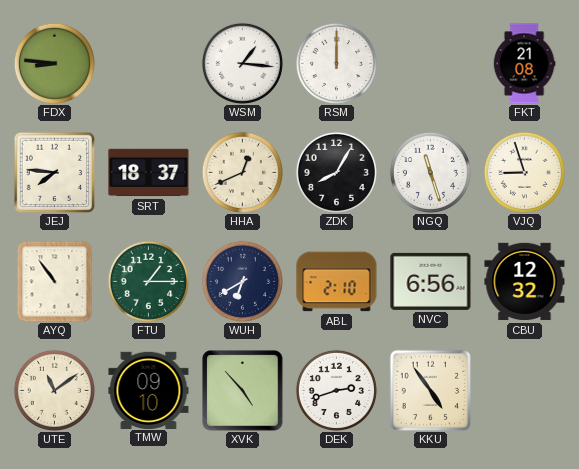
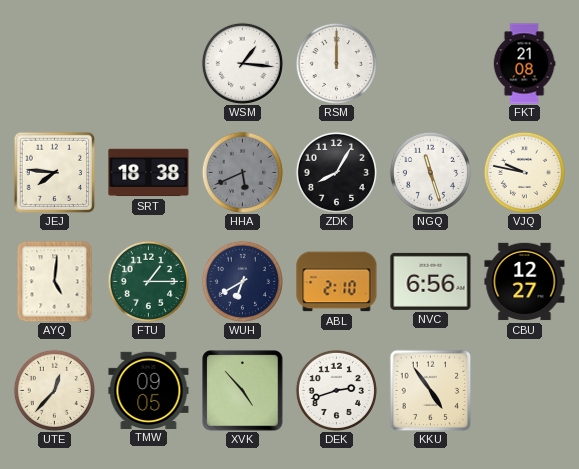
FDX: 8:46 -> none
SRT: 18:37 -> 18:38
HHA: 12:41 -> 5:41
HHA dial: cream -> grey
VJQ: 8:57 -> 9:47
AYQ: 10:54 -> 5:01
CBU: 12:32 -> 12:27
UTE: 11:09 -> 12:37
TMW: 09:10 -> 09:05
